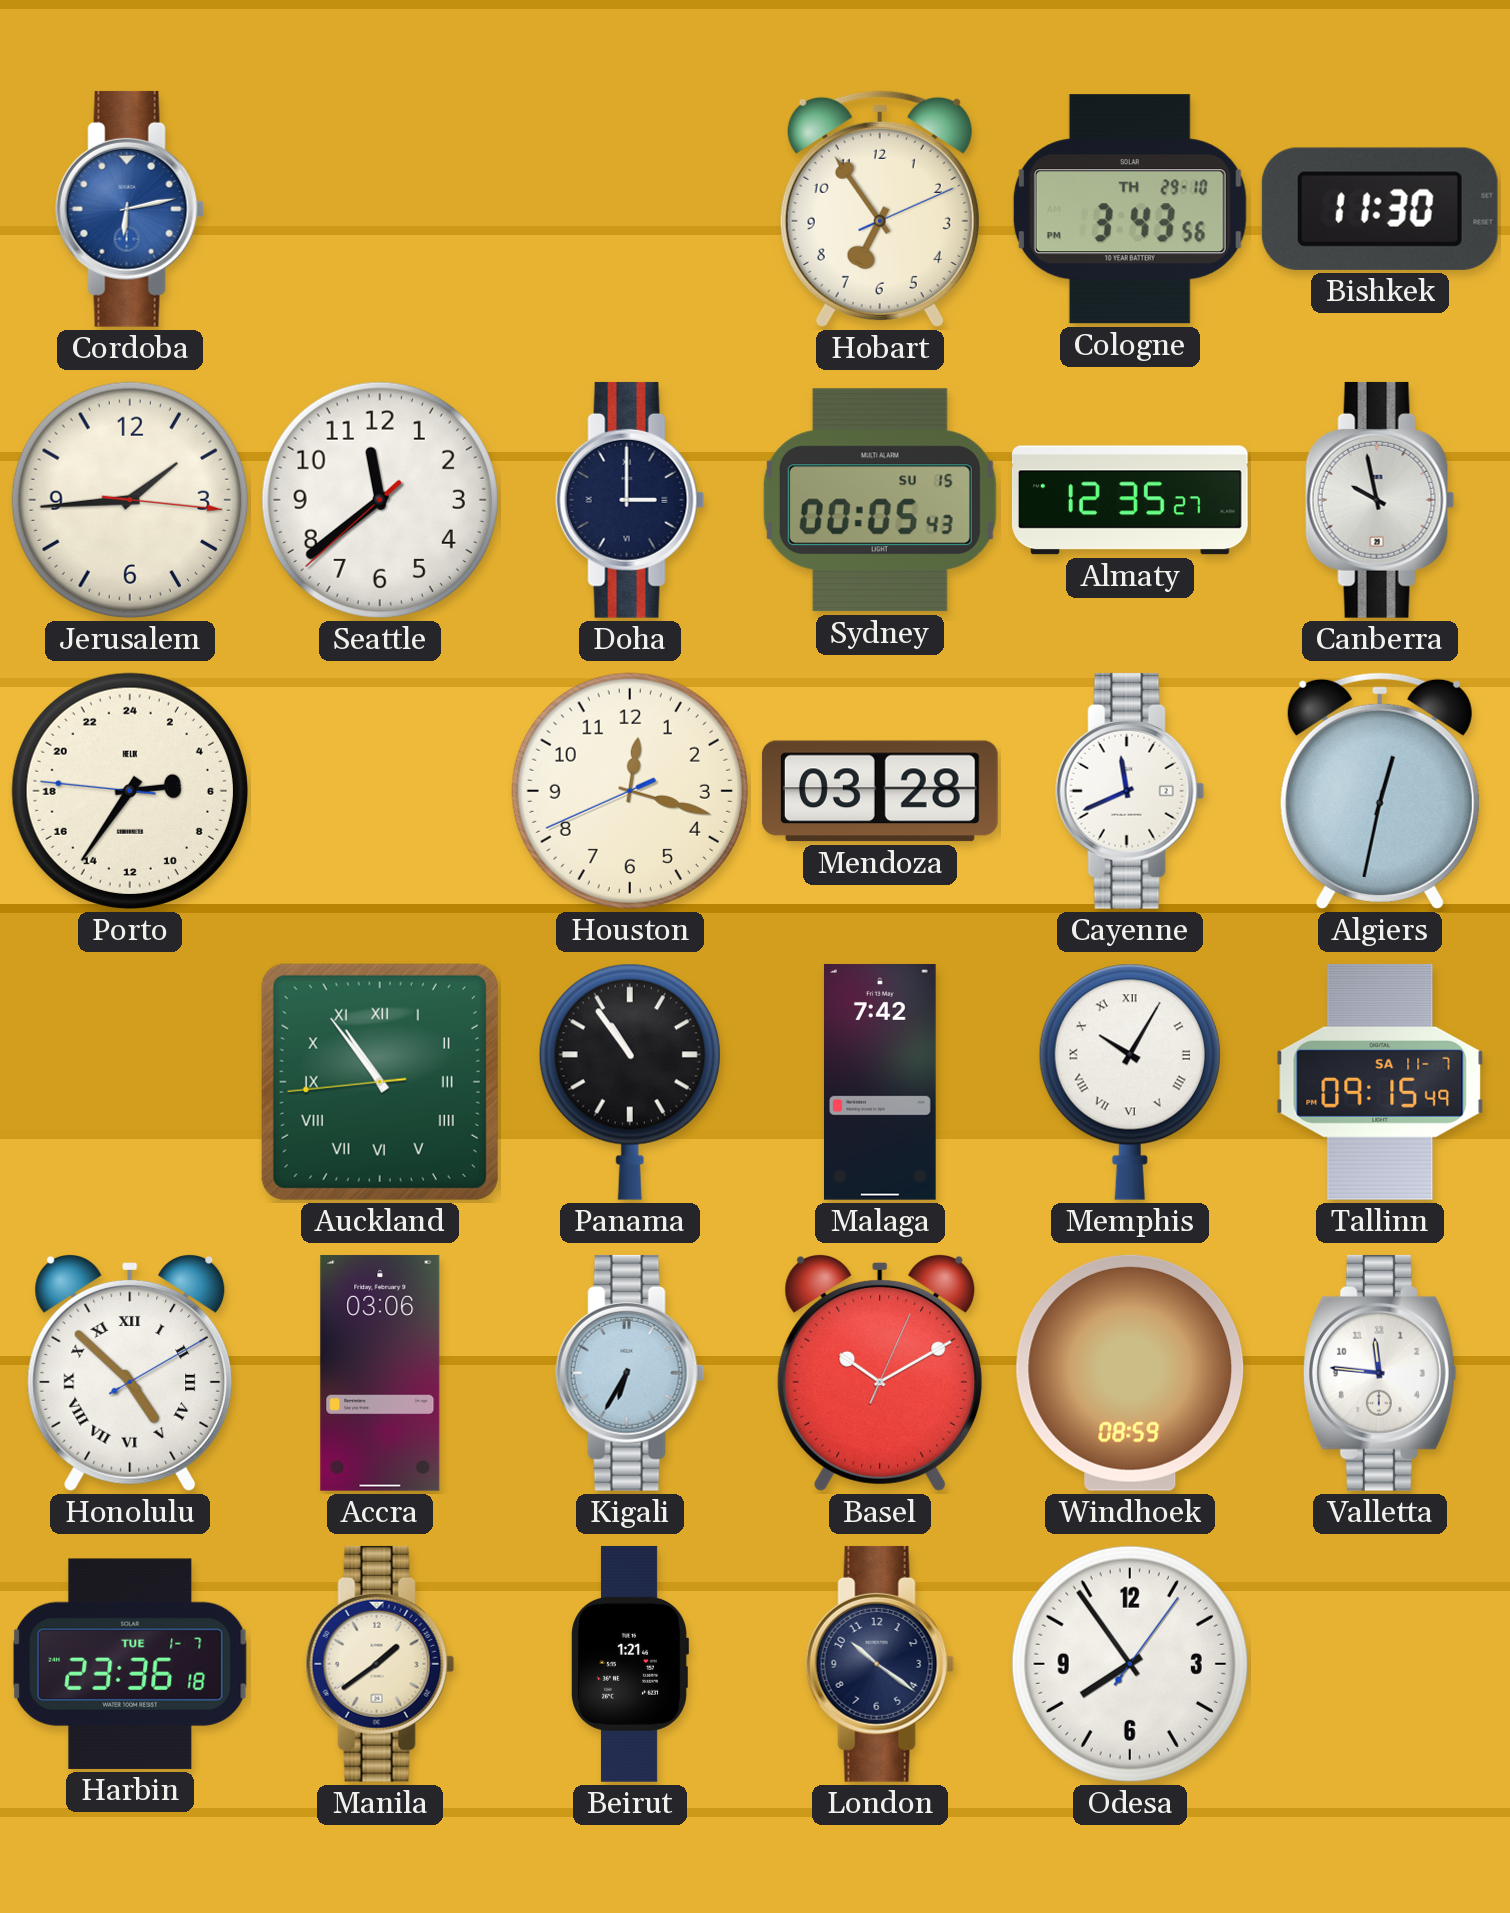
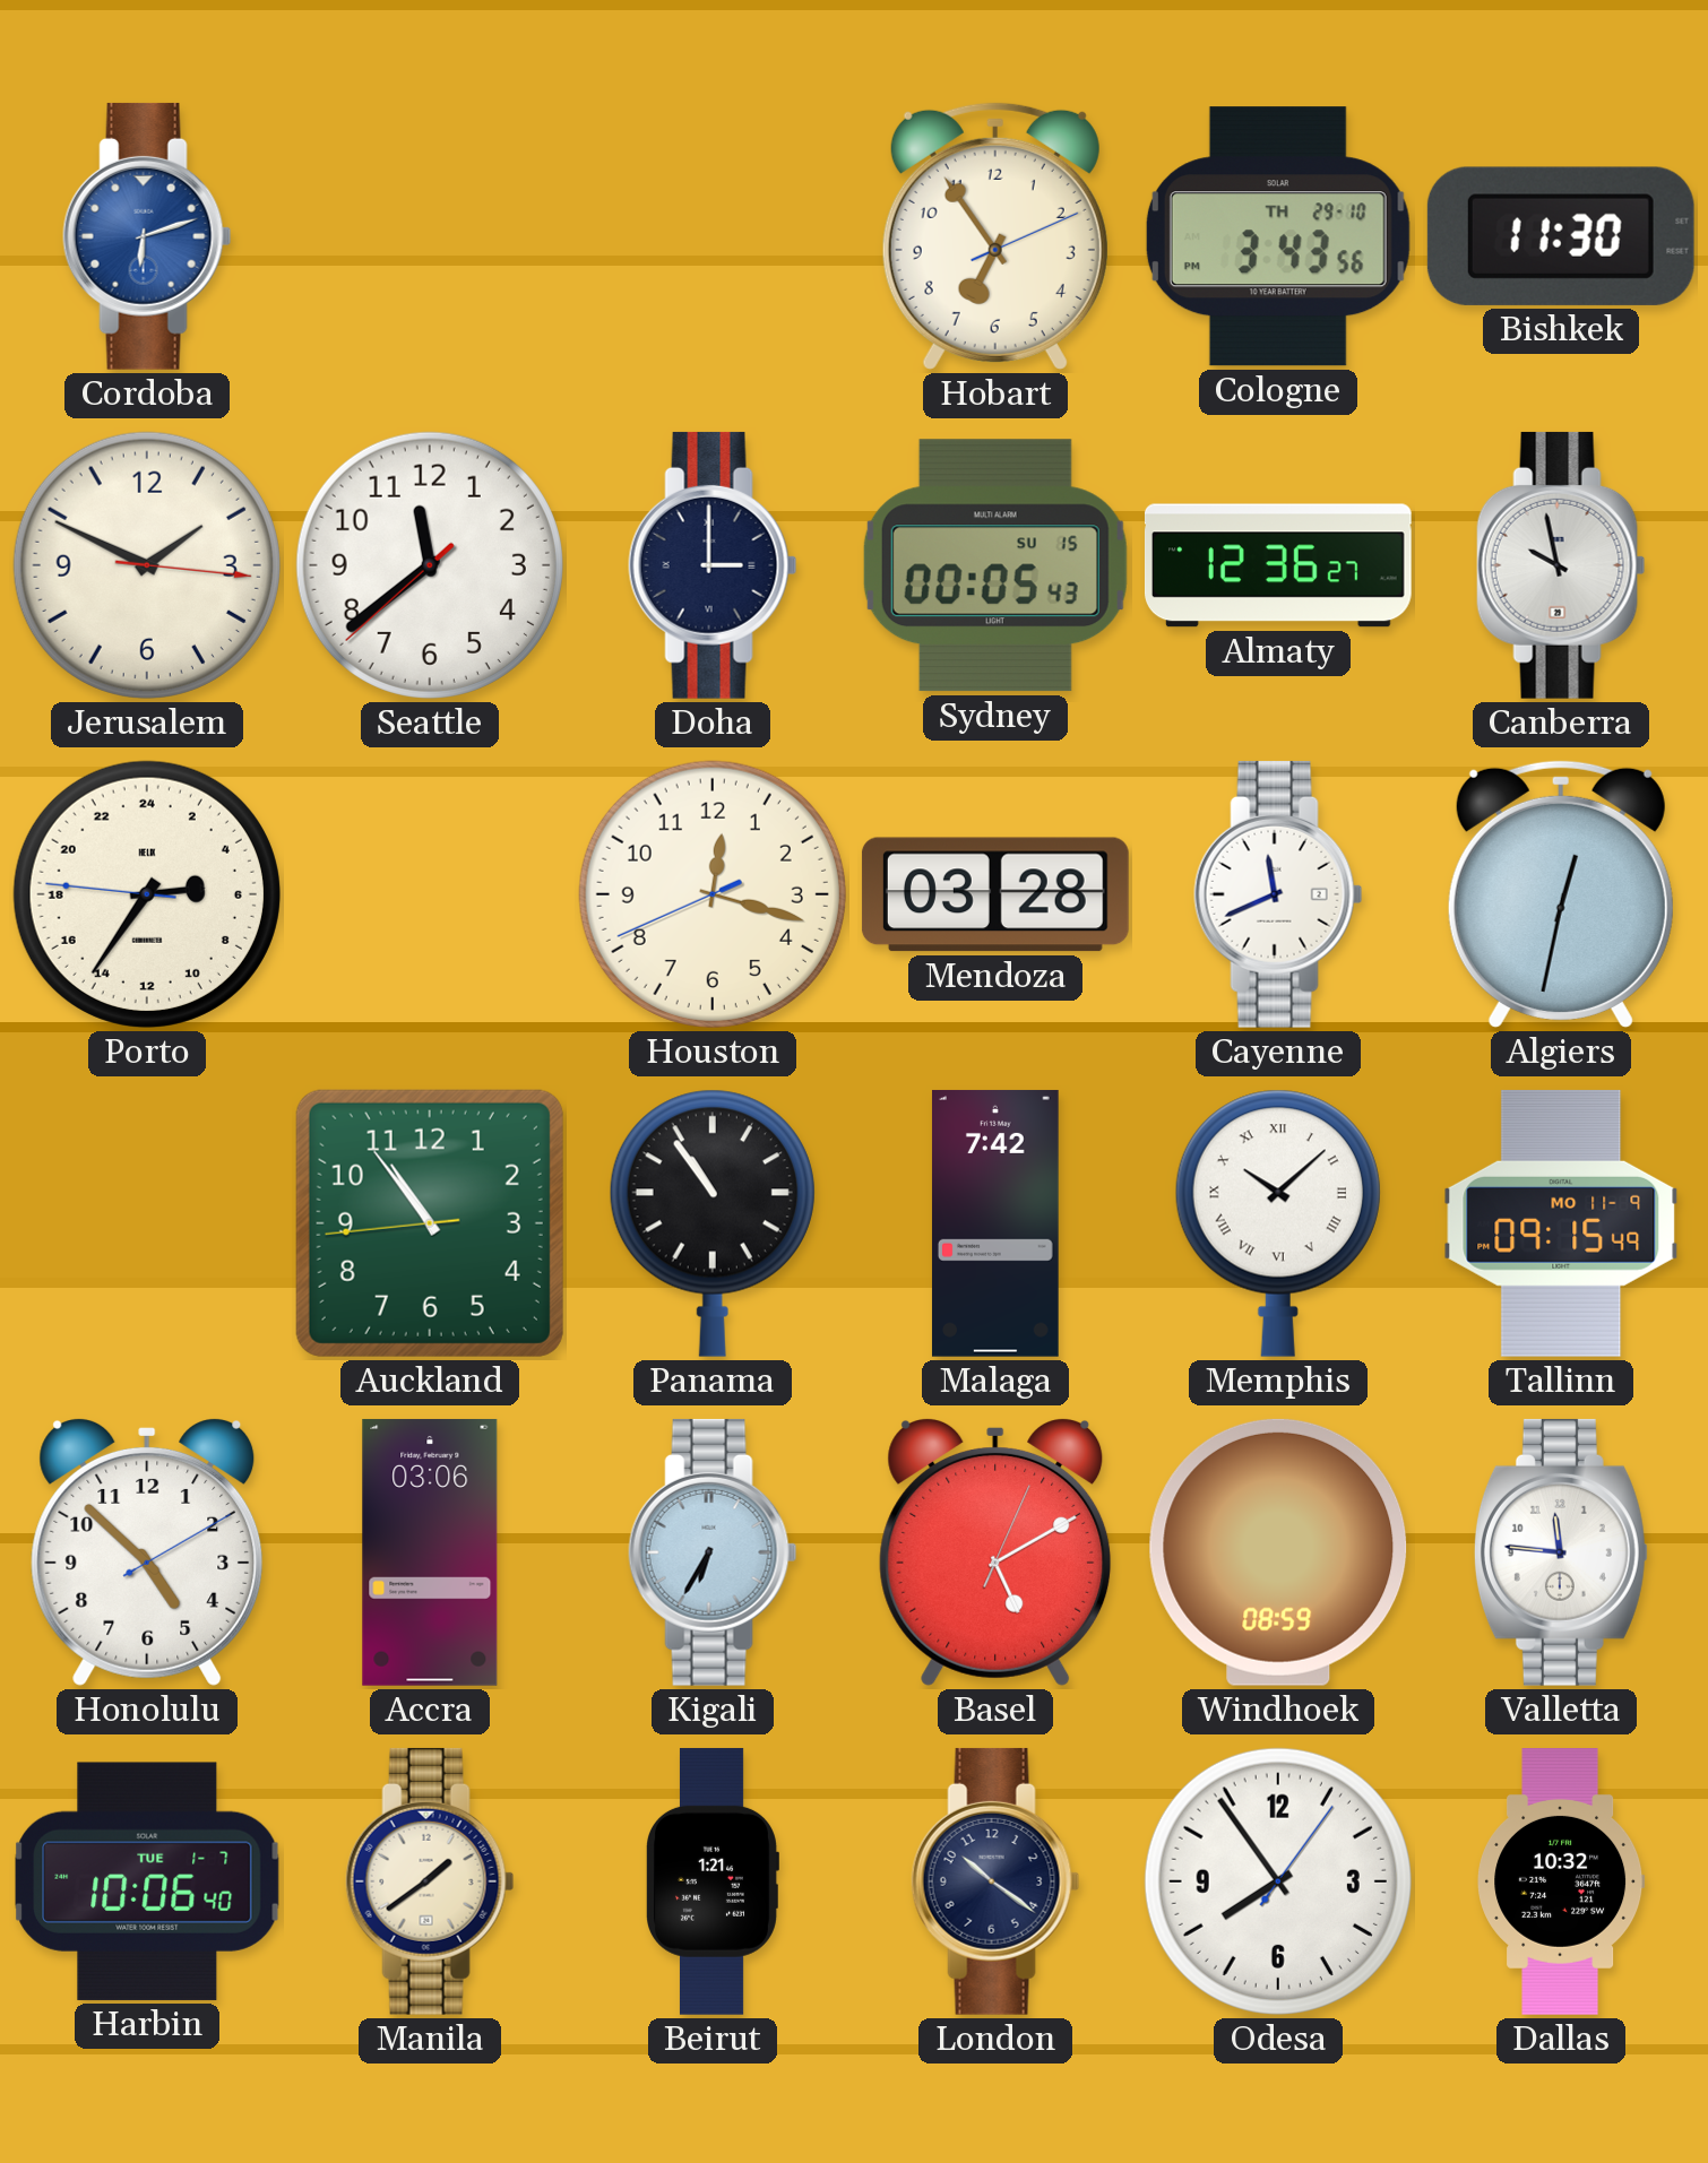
Cordoba: 6:13 -> 6:12
Jerusalem: 1:44 -> 1:49
Almaty: 12:35 -> 12:36
Auckland numerals: Roman -> Arabic
Memphis: 10:05 -> 10:08
Tallinn date: SA 11-7 -> MO 11-9
Honolulu numerals: Roman -> Arabic
Basel: 10:10 -> 5:10
Harbin: 23:36 -> 10:06
Dallas: none -> 10:32
